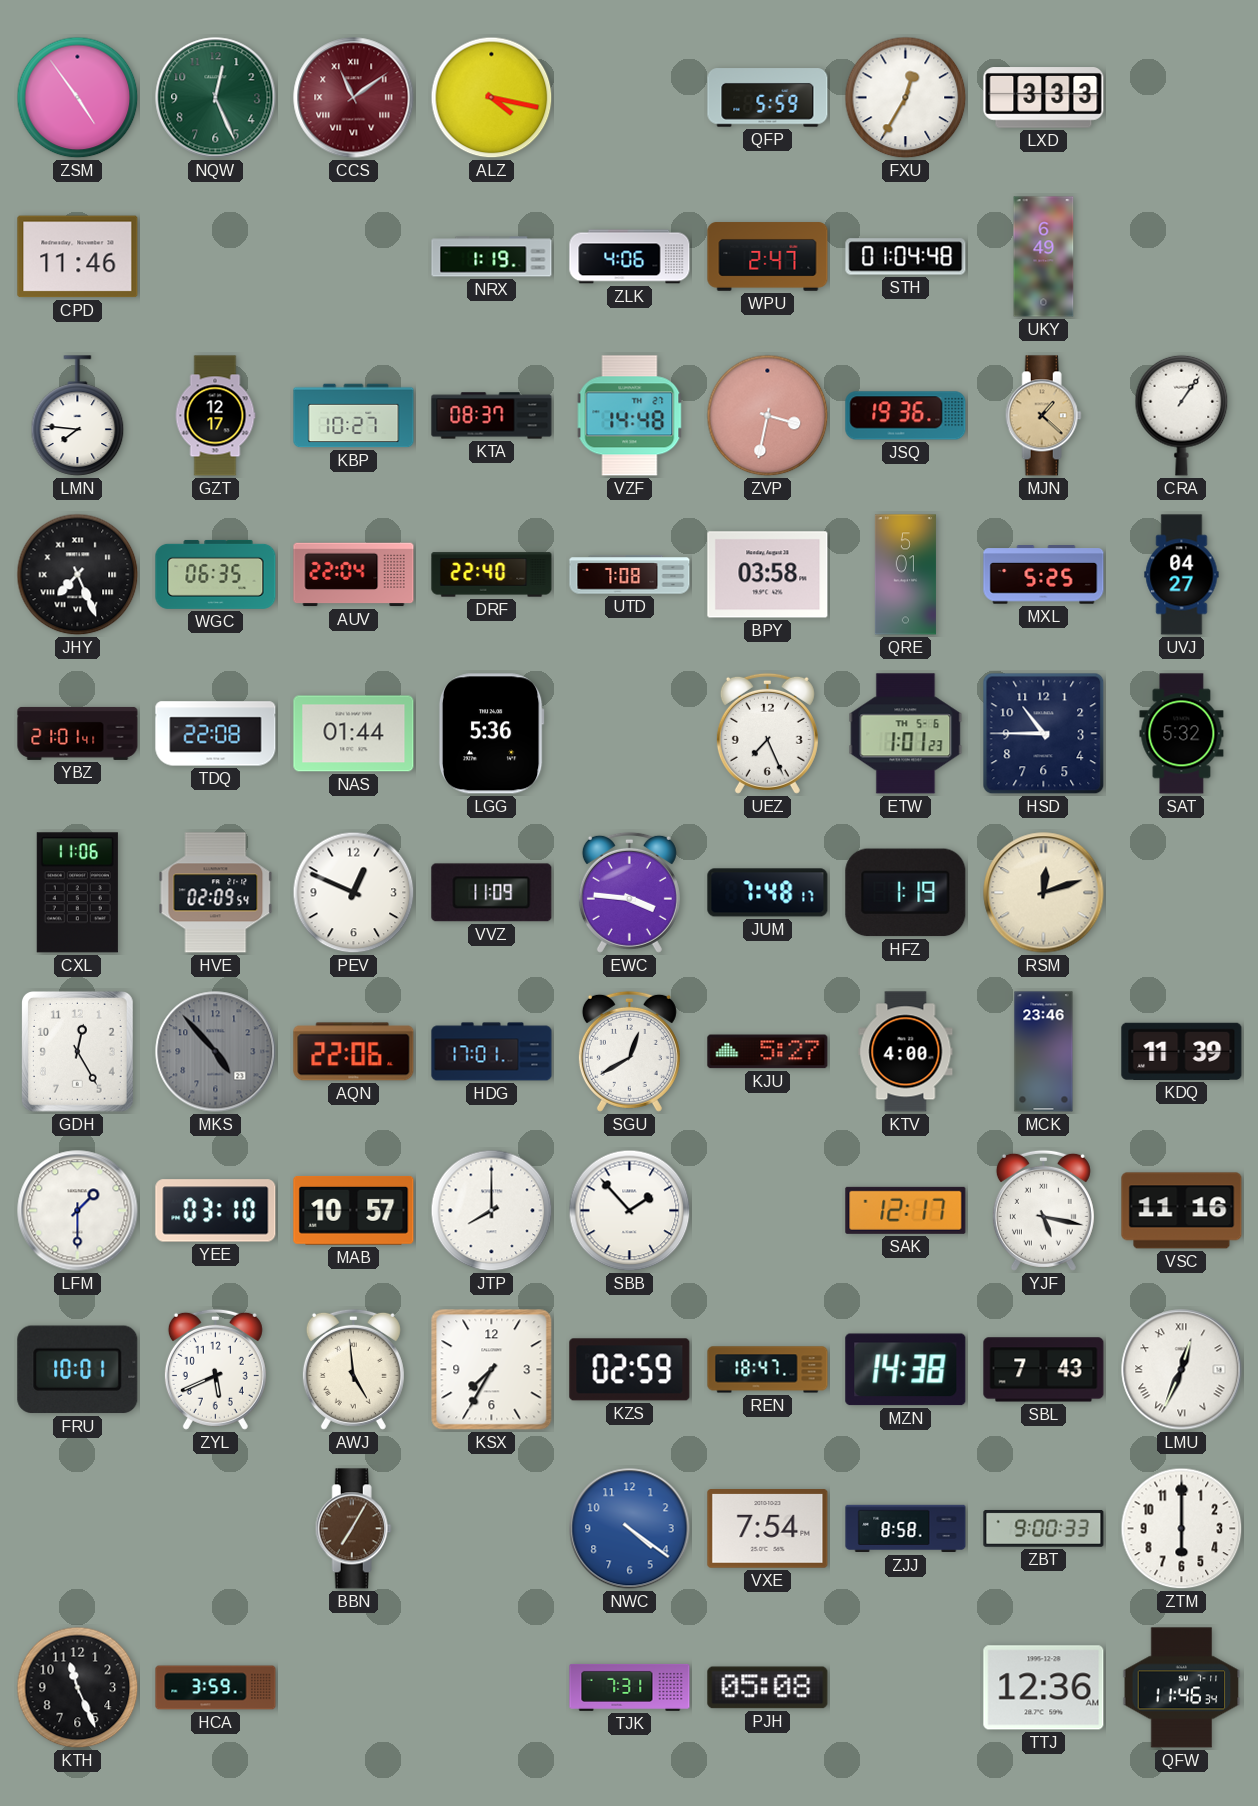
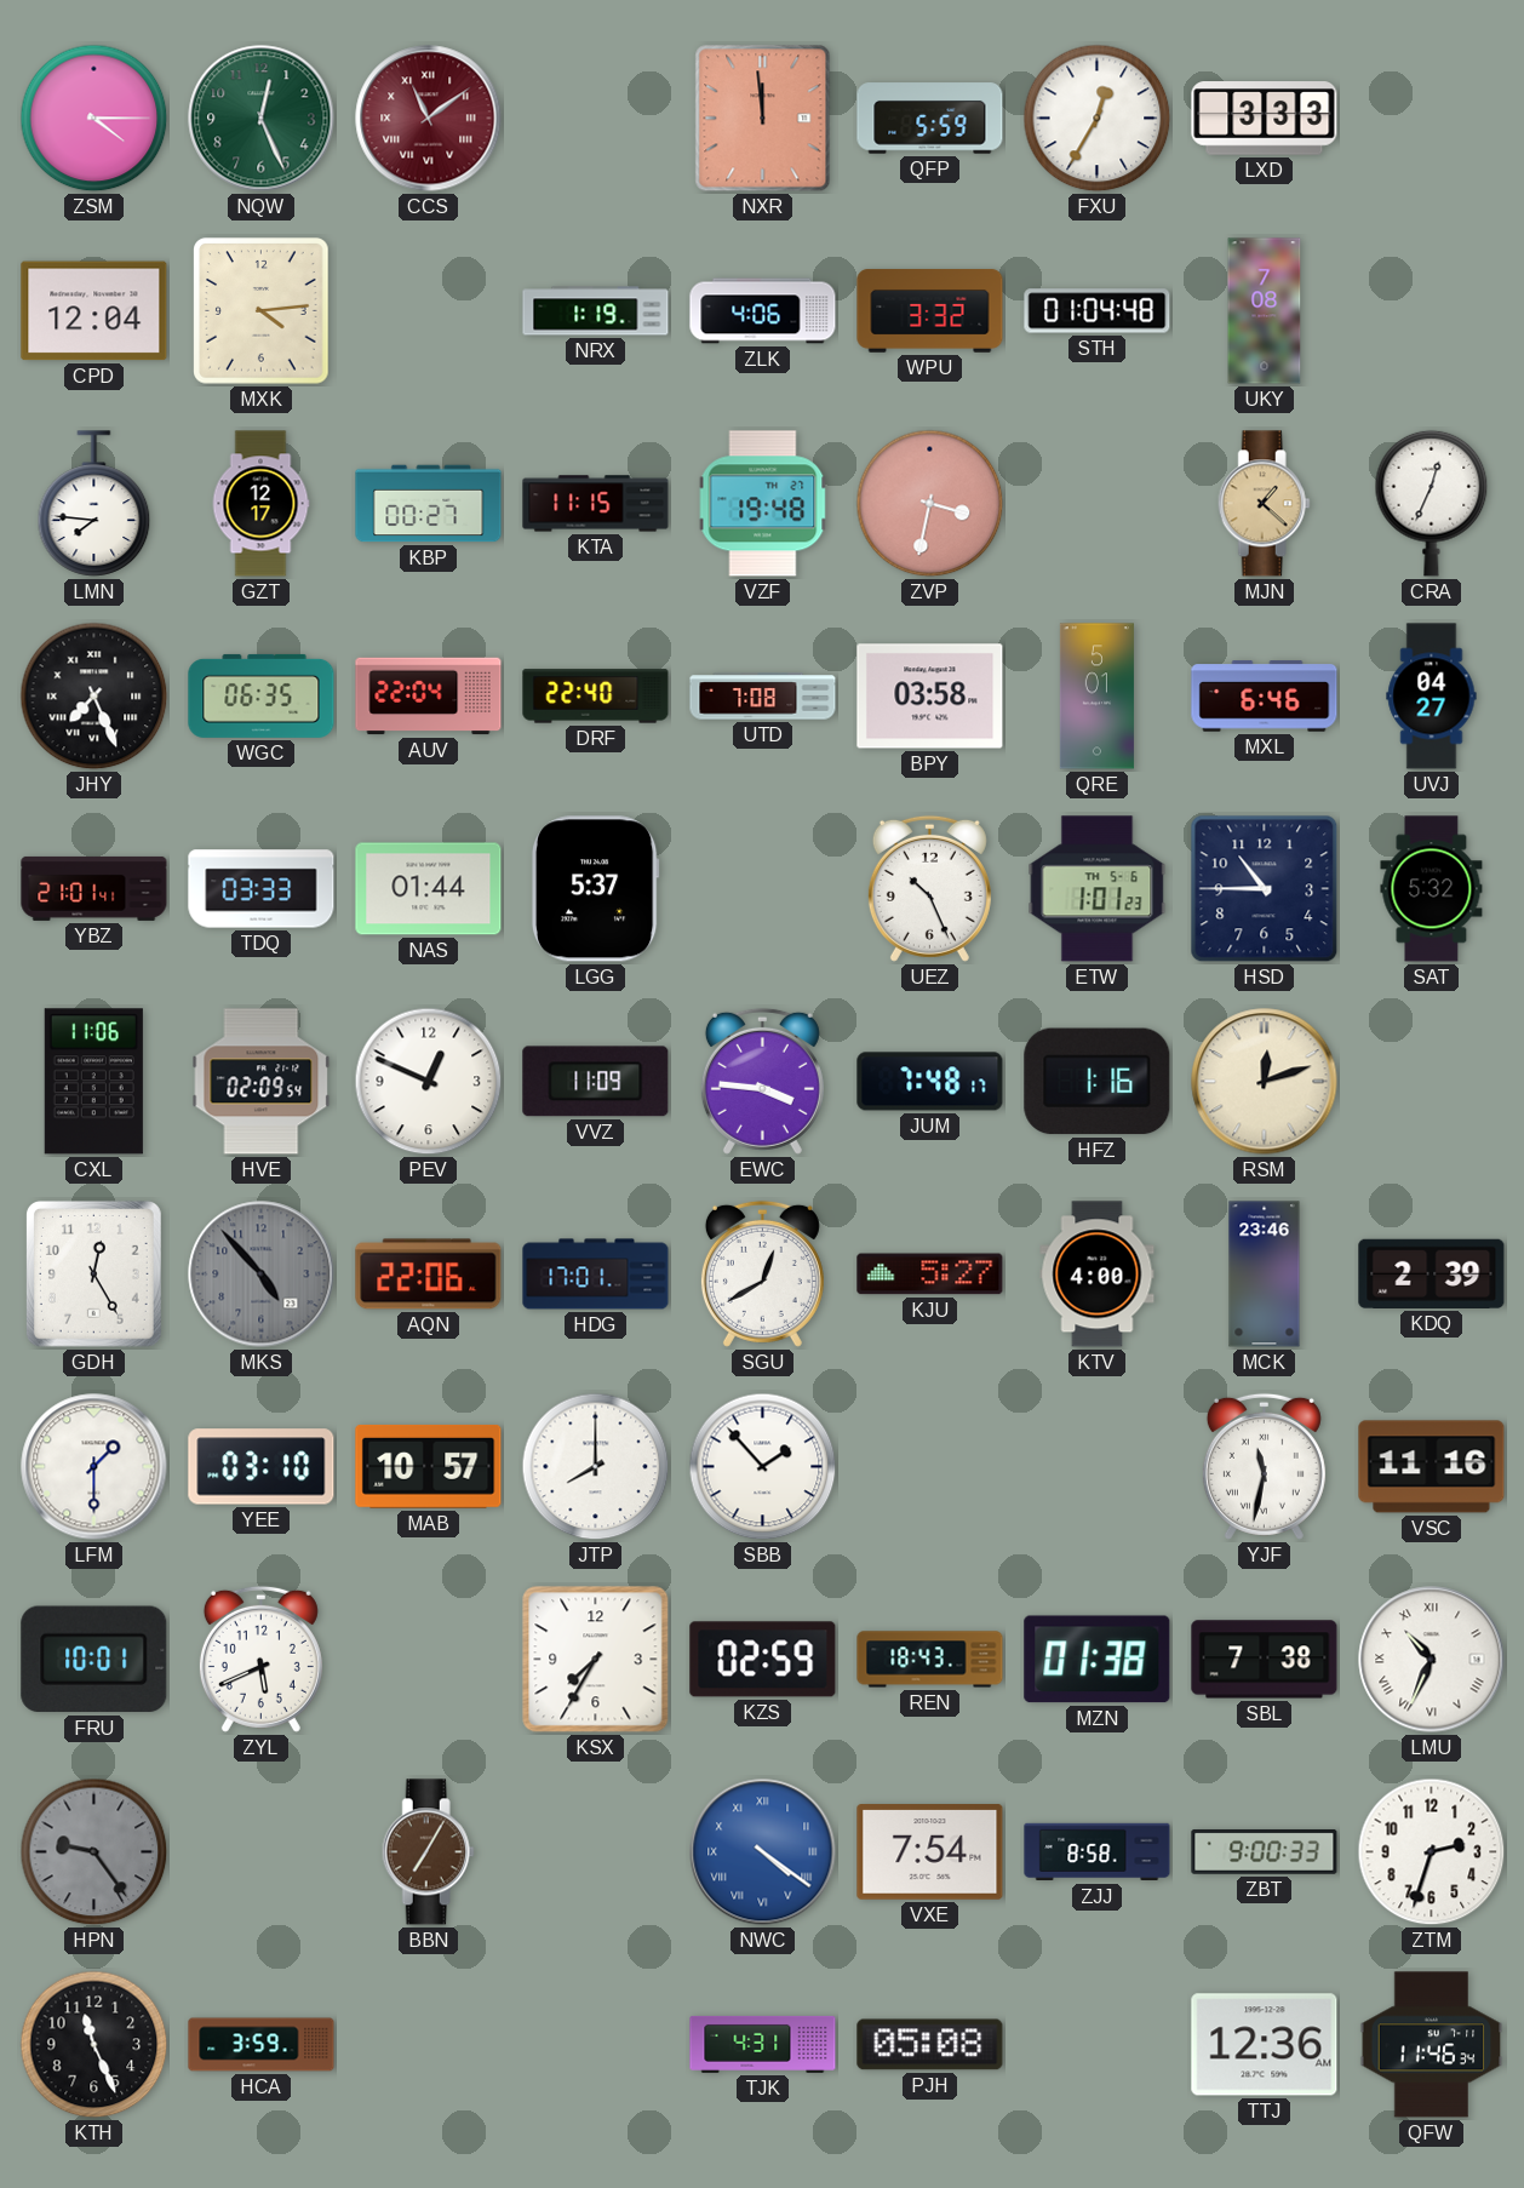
ZSM: 4:54 -> 4:15
ALZ: 4:17 -> none
NXR: none -> 11:59
CPD: 11:46 -> 12:04
MXK: none -> 4:14
WPU: 2:47 -> 3:32
UKY: 6:49 -> 7:08
KBP: 10:27 -> 00:27
KTA: 08:37 -> 11:15
VZF: 14:48 -> 19:48
JSQ: 19:36 -> none
CRA: 1:06 -> 12:34
MXL: 5:25 -> 6:46
TDQ: 22:08 -> 03:33
LGG: 5:36 -> 5:37
UEZ: 7:26 -> 10:26
HFZ: 1:19 -> 1:16
KDQ: 11:39 -> 2:39
SAK: 12:17 -> none
YJF: 5:17 -> 11:32
AWJ: 4:59 -> none
REN: 18:47 -> 18:43
MZN: 14:38 -> 01:38
SBL: 7:43 -> 7:38
LMU: 12:34 -> 10:34
HPN: none -> 9:24
NWC numerals: Arabic -> Roman
ZTM: 6:00 -> 2:33
TJK: 7:31 -> 4:31
